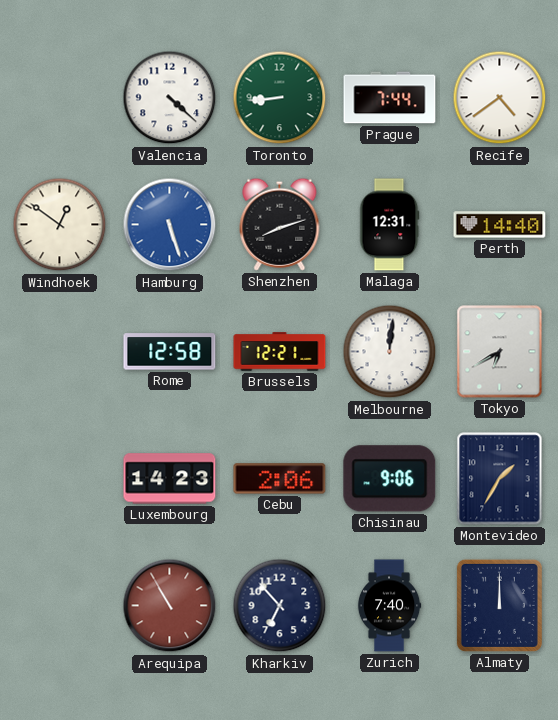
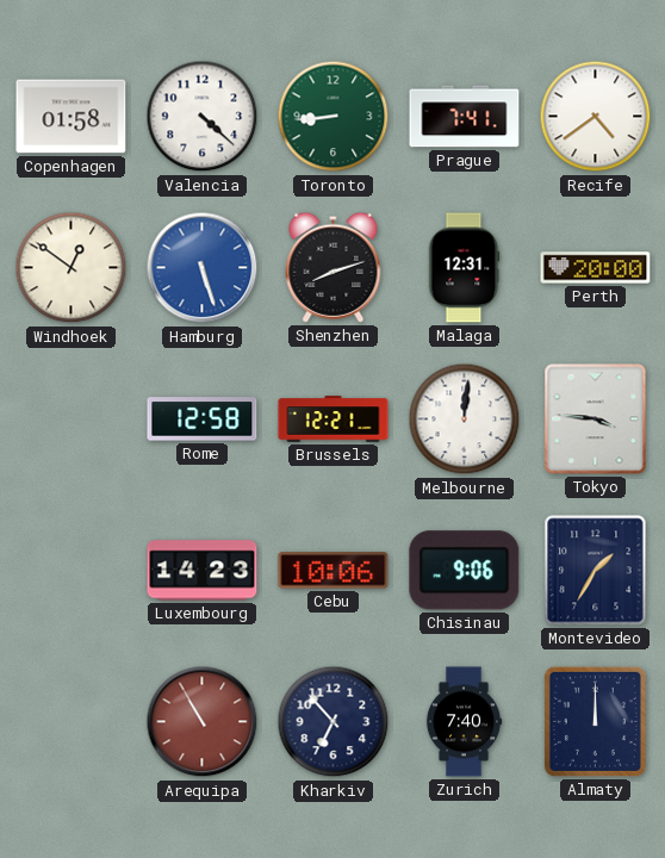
Copenhagen: none -> 01:58
Prague: 7:44 -> 7:41
Perth: 14:40 -> 20:00
Tokyo: 6:40 -> 3:46
Cebu: 2:06 -> 10:06
